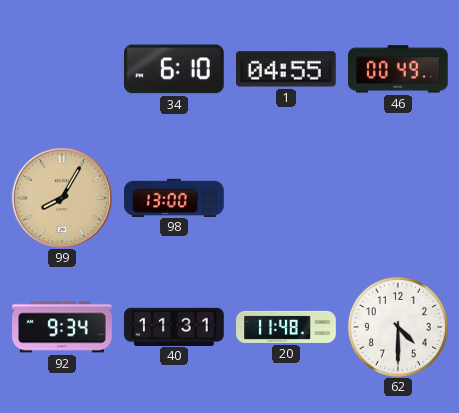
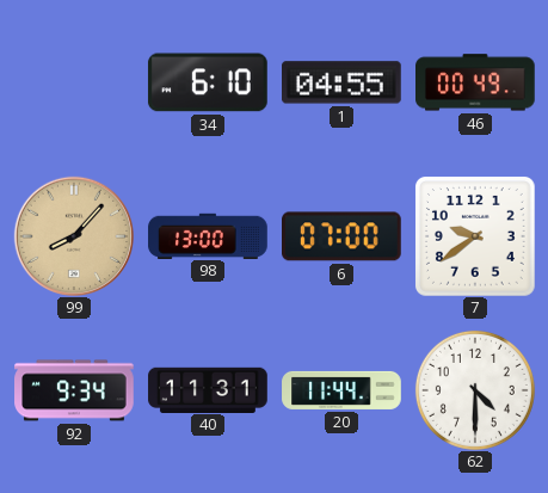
99: 8:05 -> 8:07
6: none -> 07:00
7: none -> 9:39
20: 11:48 -> 11:44
